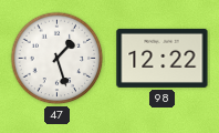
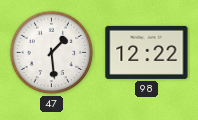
47: 1:27 -> 1:29
